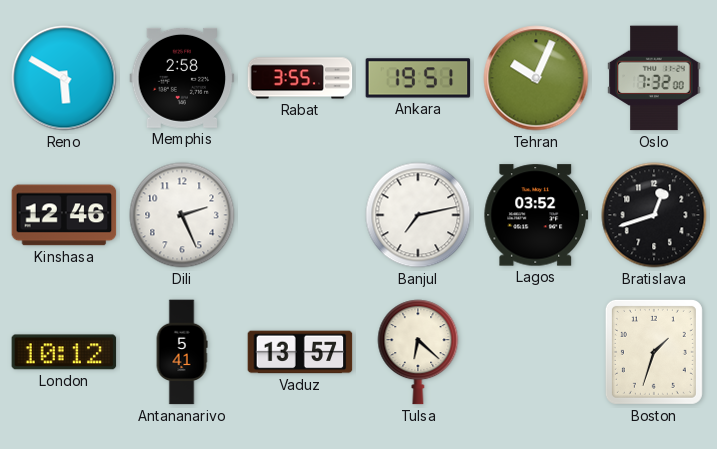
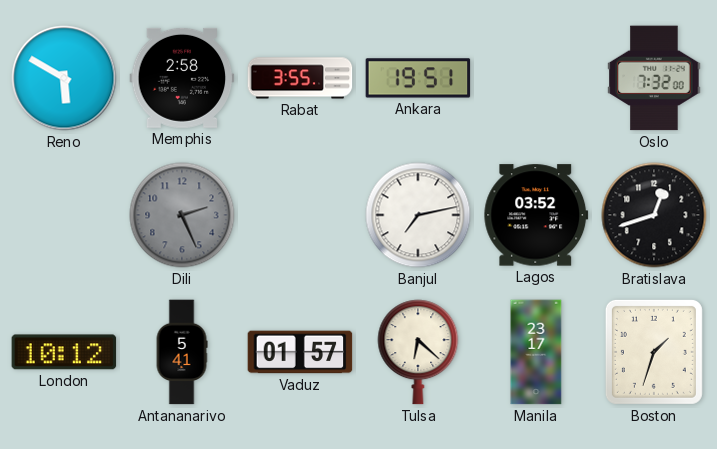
Tehran: 10:04 -> none
Kinshasa: 12:46 -> none
Dili dial: white -> grey
Vaduz: 13:57 -> 01:57
Manila: none -> 23:17
